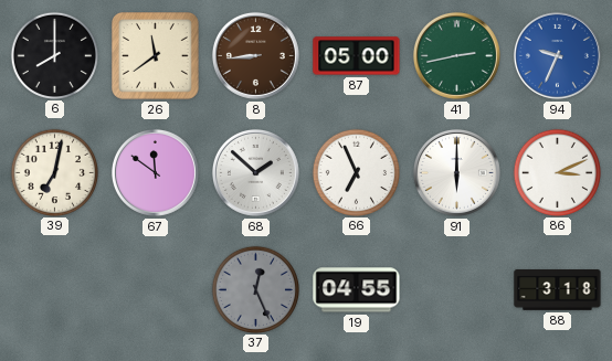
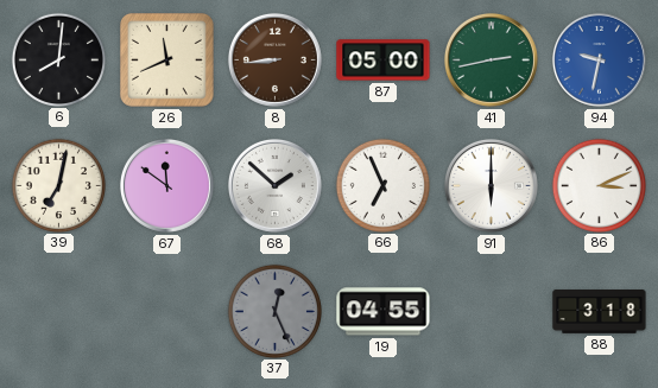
6: 8:00 -> 8:01
26: 11:39 -> 11:41
94: 9:34 -> 9:32
